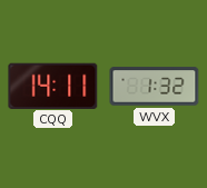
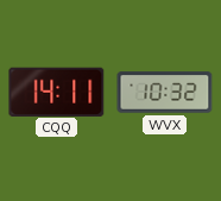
WVX: 1:32 -> 10:32
